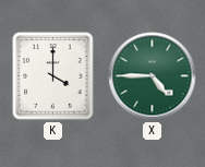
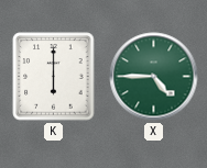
K: 4:00 -> 6:00
